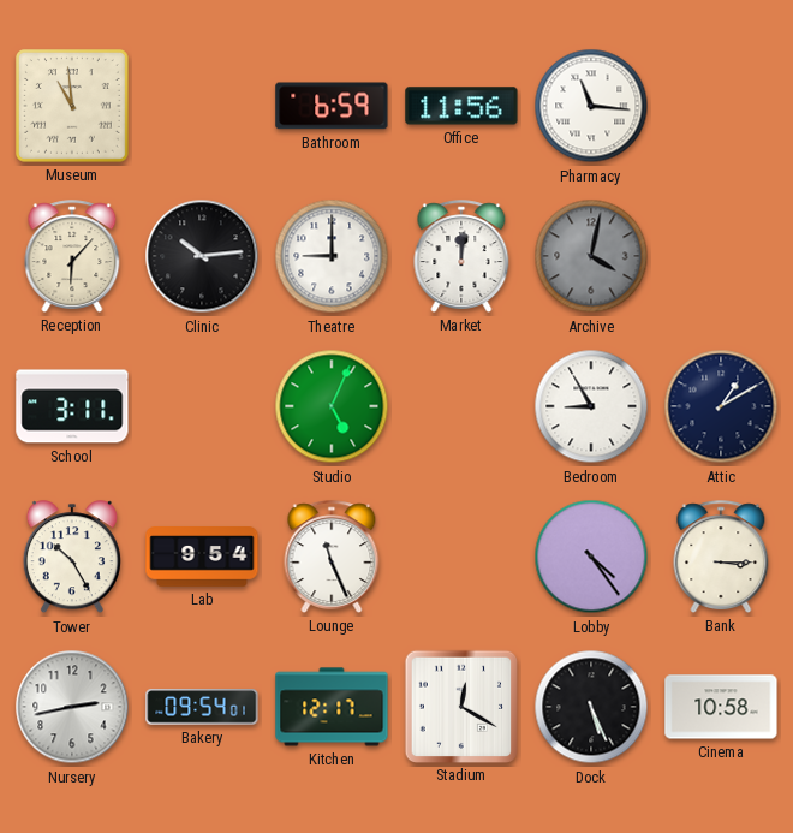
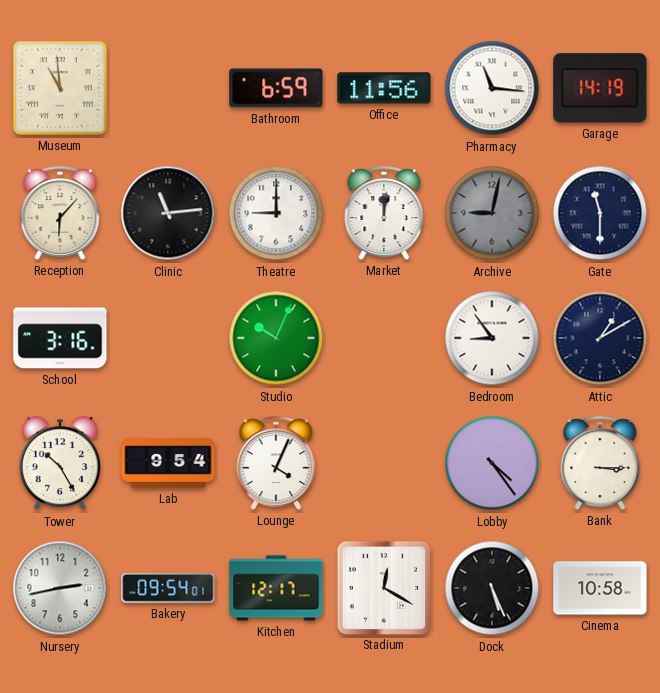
Garage: none -> 14:19
Clinic: 10:14 -> 11:14
Archive: 4:02 -> 9:02
Gate: none -> 11:30
School: 3:11 -> 3:16
Studio: 5:04 -> 10:04
Bedroom: 8:55 -> 8:54
Lounge: 11:26 -> 4:04
